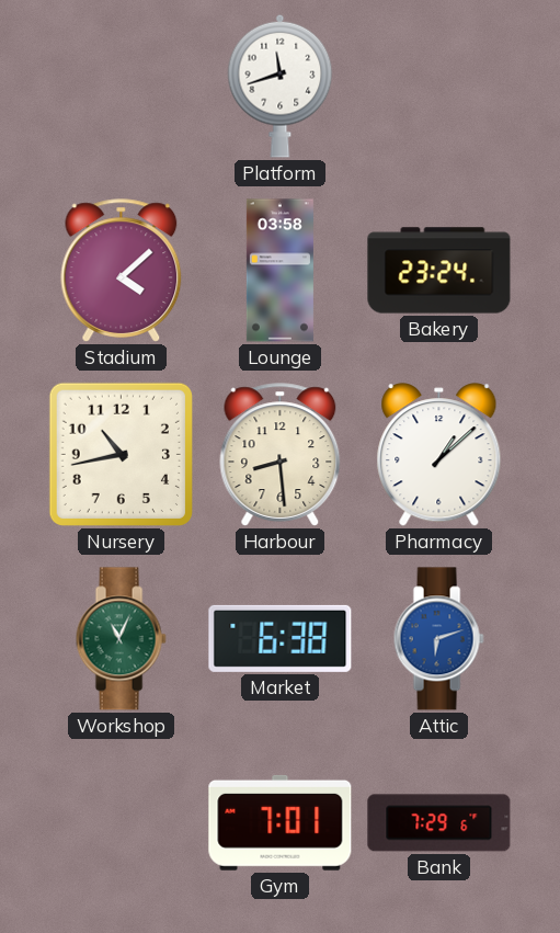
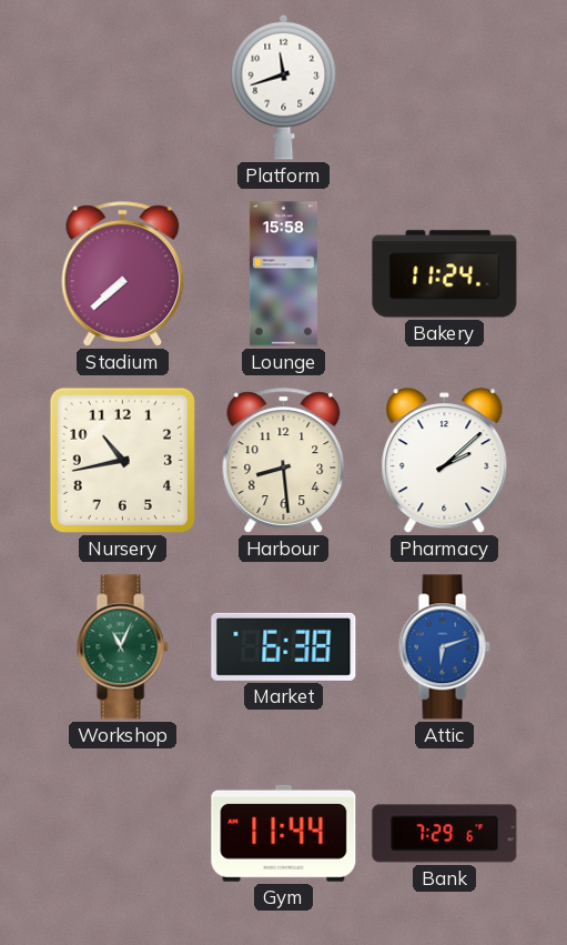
Stadium: 4:08 -> 7:38
Lounge: 03:58 -> 15:58
Bakery: 23:24 -> 11:24
Pharmacy: 1:08 -> 2:08
Gym: 7:01 -> 11:44
